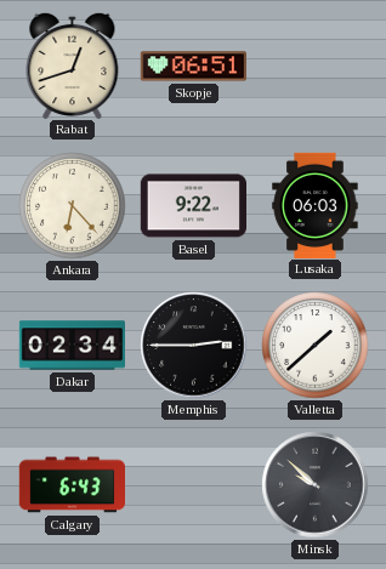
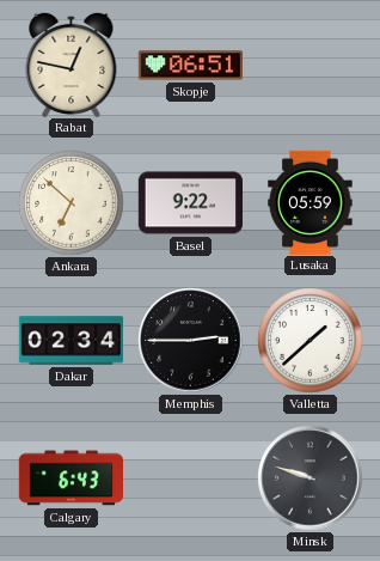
Rabat: 12:42 -> 12:47
Ankara: 6:23 -> 6:52
Lusaka: 06:03 -> 05:59
Minsk: 9:52 -> 9:48
